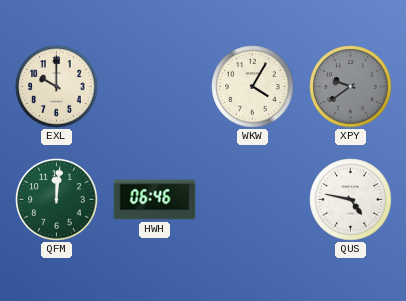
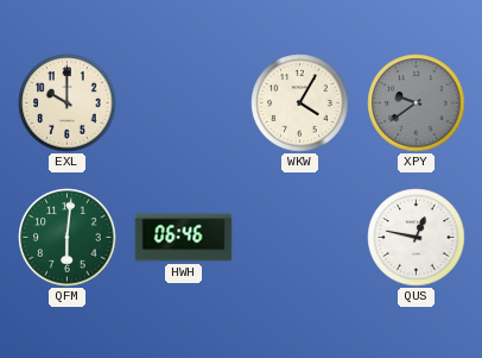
QFM: 12:01 -> 6:01
QUS: 4:47 -> 12:47
